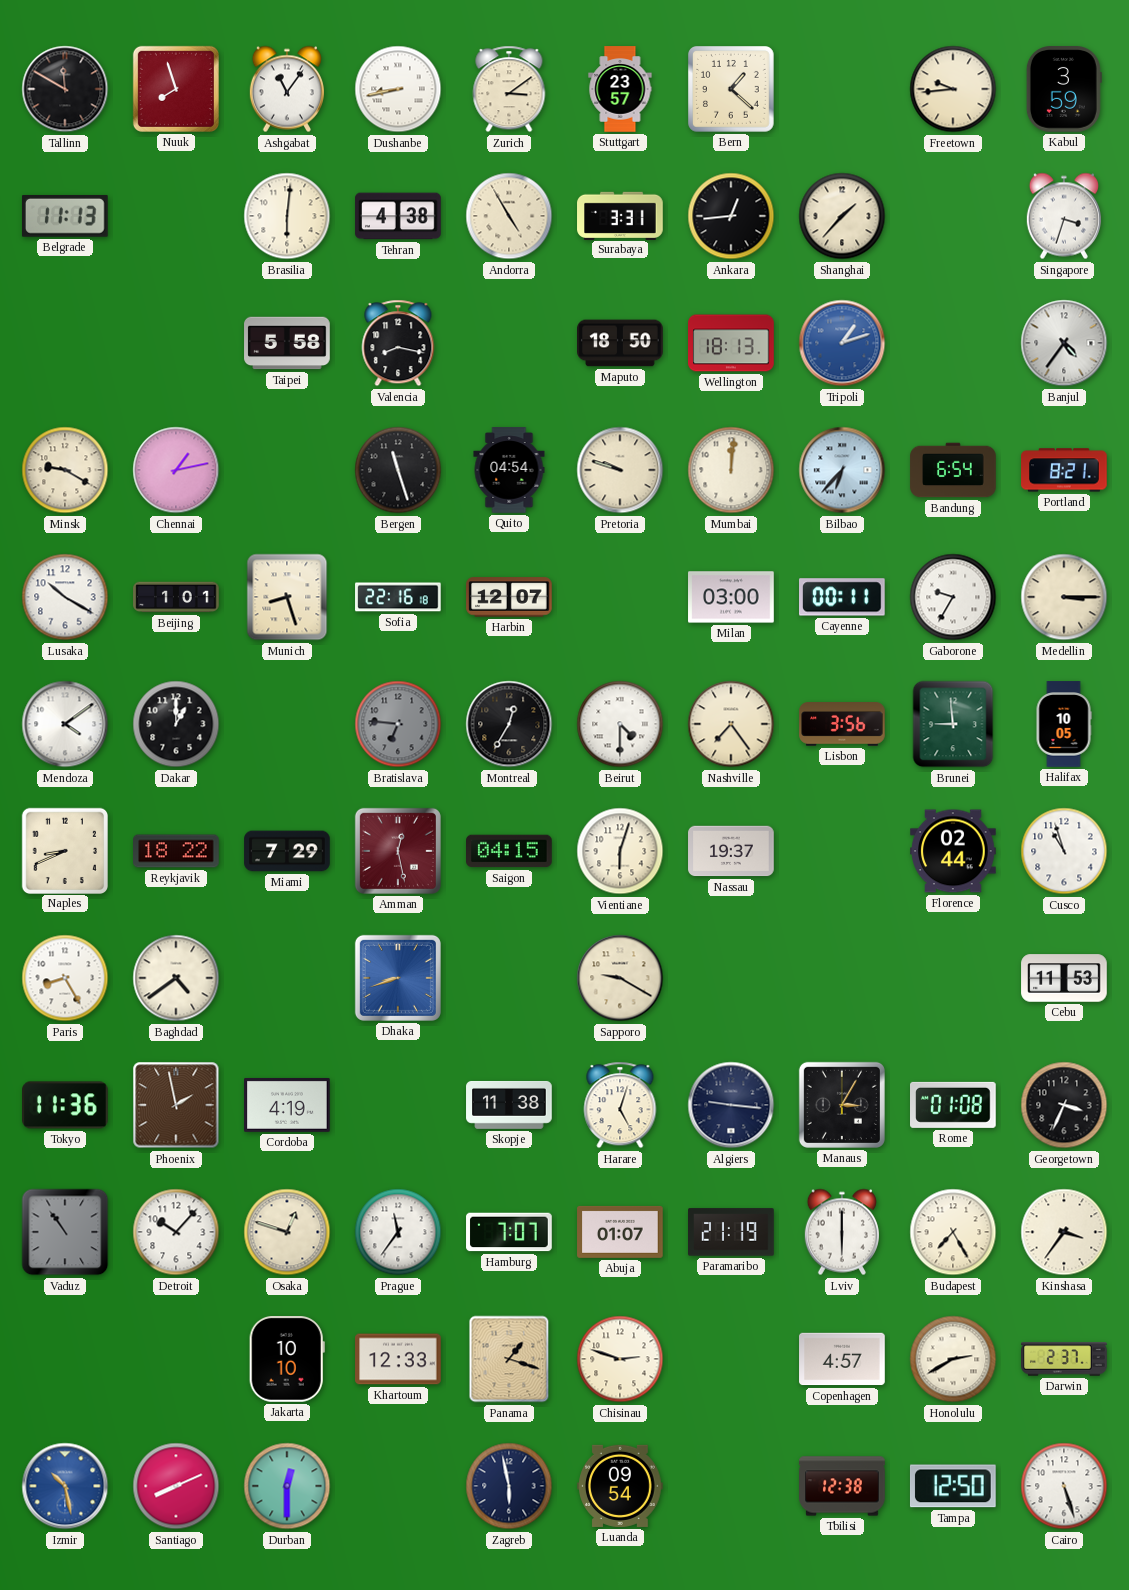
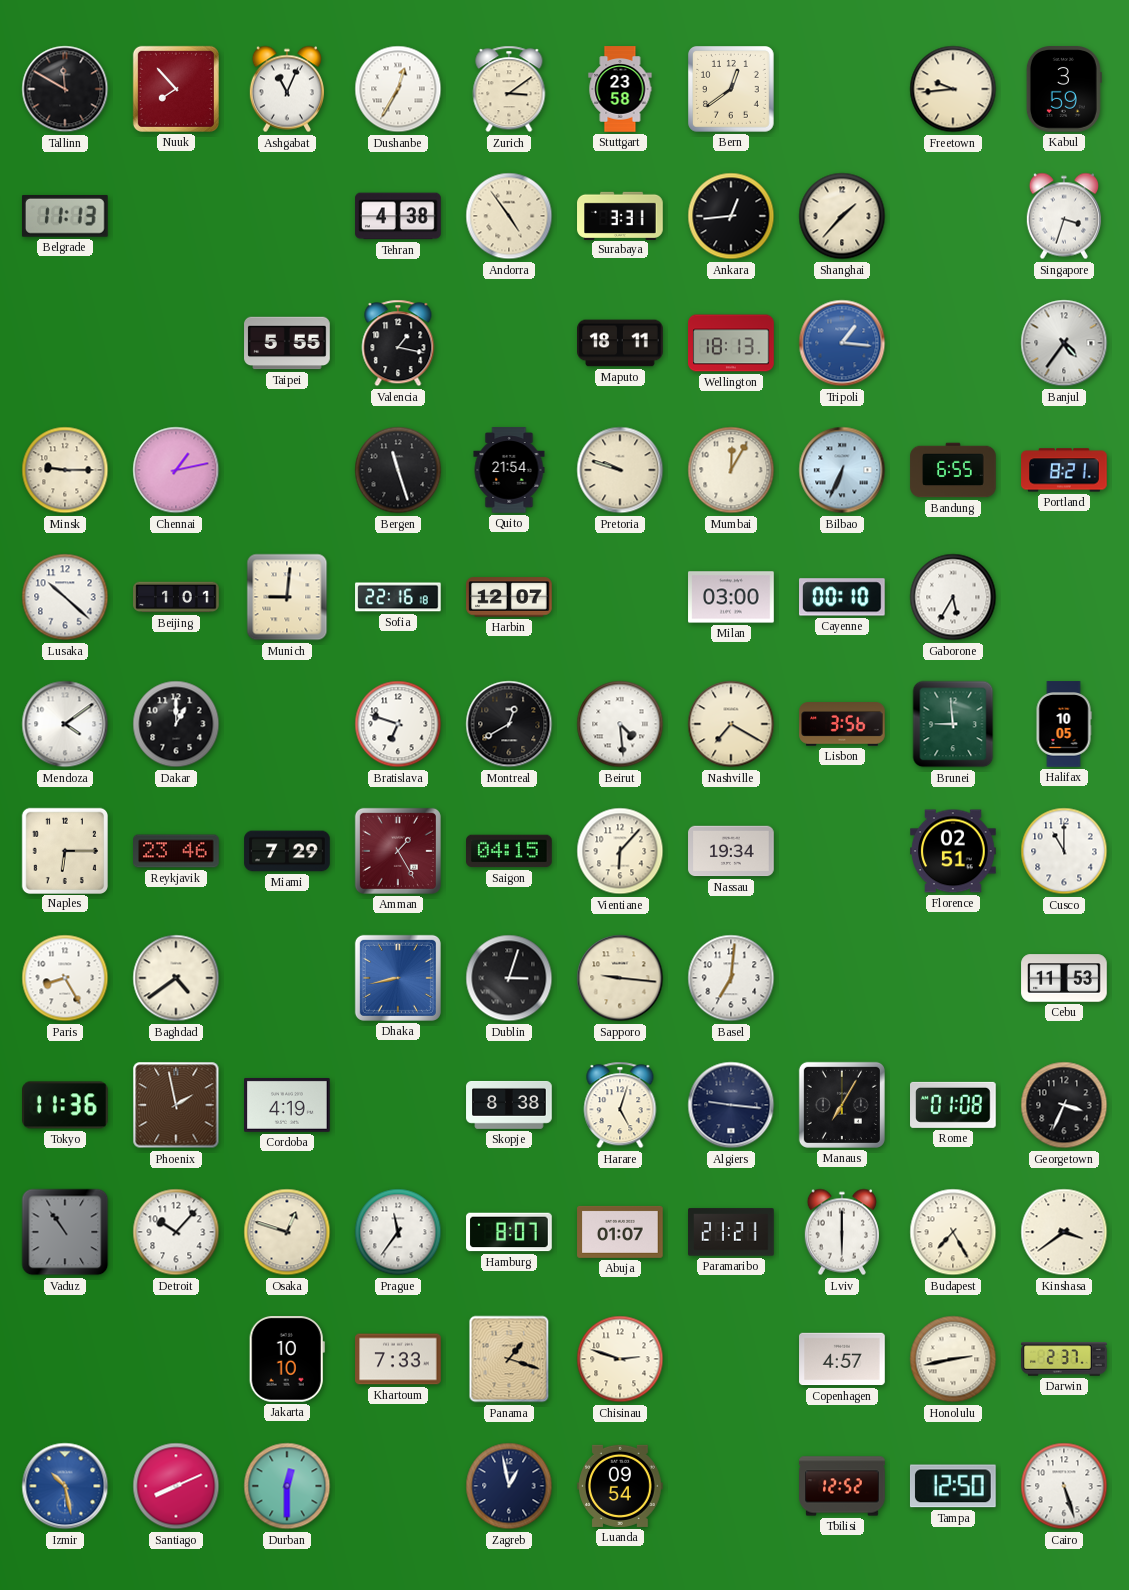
Nuuk: 7:57 -> 7:53
Ashgabat: 11:06 -> 11:04
Dushanbe: 8:43 -> 12:35
Stuttgart: 23:57 -> 23:58
Bern: 1:22 -> 12:39
Brasilia: 6:01 -> none
Andorra: 4:55 -> 4:54
Taipei: 5:58 -> 5:55
Valencia: 8:17 -> 1:17
Maputo: 18:50 -> 18:11
Tripoli: 1:12 -> 1:16
Minsk: 9:20 -> 9:15
Quito: 04:54 -> 21:54
Mumbai: 12:01 -> 12:05
Bilbao: 6:37 -> 6:34
Bandung: 6:54 -> 6:55
Lusaka: 10:20 -> 10:22
Munich: 8:27 -> 9:01
Cayenne: 00:11 -> 00:10
Gaborone: 9:35 -> 5:35
Medellin: 3:15 -> none
Bratislava: 6:46 -> 6:48
Bratislava dial: grey -> white
Montreal: 12:35 -> 12:40
Beirut: 4:30 -> 4:29
Nashville: 7:24 -> 7:20
Naples: 8:41 -> 6:15
Reykjavik: 18:22 -> 23:46
Amman: 12:28 -> 1:25
Vientiane: 6:03 -> 6:07
Nassau: 19:37 -> 19:34
Florence: 02:44 -> 02:51
Cusco: 10:57 -> 11:00
Dhaka: 8:42 -> 8:43
Dublin: none -> 3:03
Sapporo: 9:20 -> 9:16
Basel: none -> 7:01
Skopje: 11:38 -> 8:38
Manaus: 3:05 -> 7:05
Hamburg: 7:07 -> 8:07
Paramaribo: 21:19 -> 21:21
Kinshasa: 3:36 -> 3:39
Khartoum: 12:33 -> 7:33
Honolulu: 2:40 -> 2:43
Zagreb: 5:58 -> 12:58
Tbilisi: 12:38 -> 12:52
